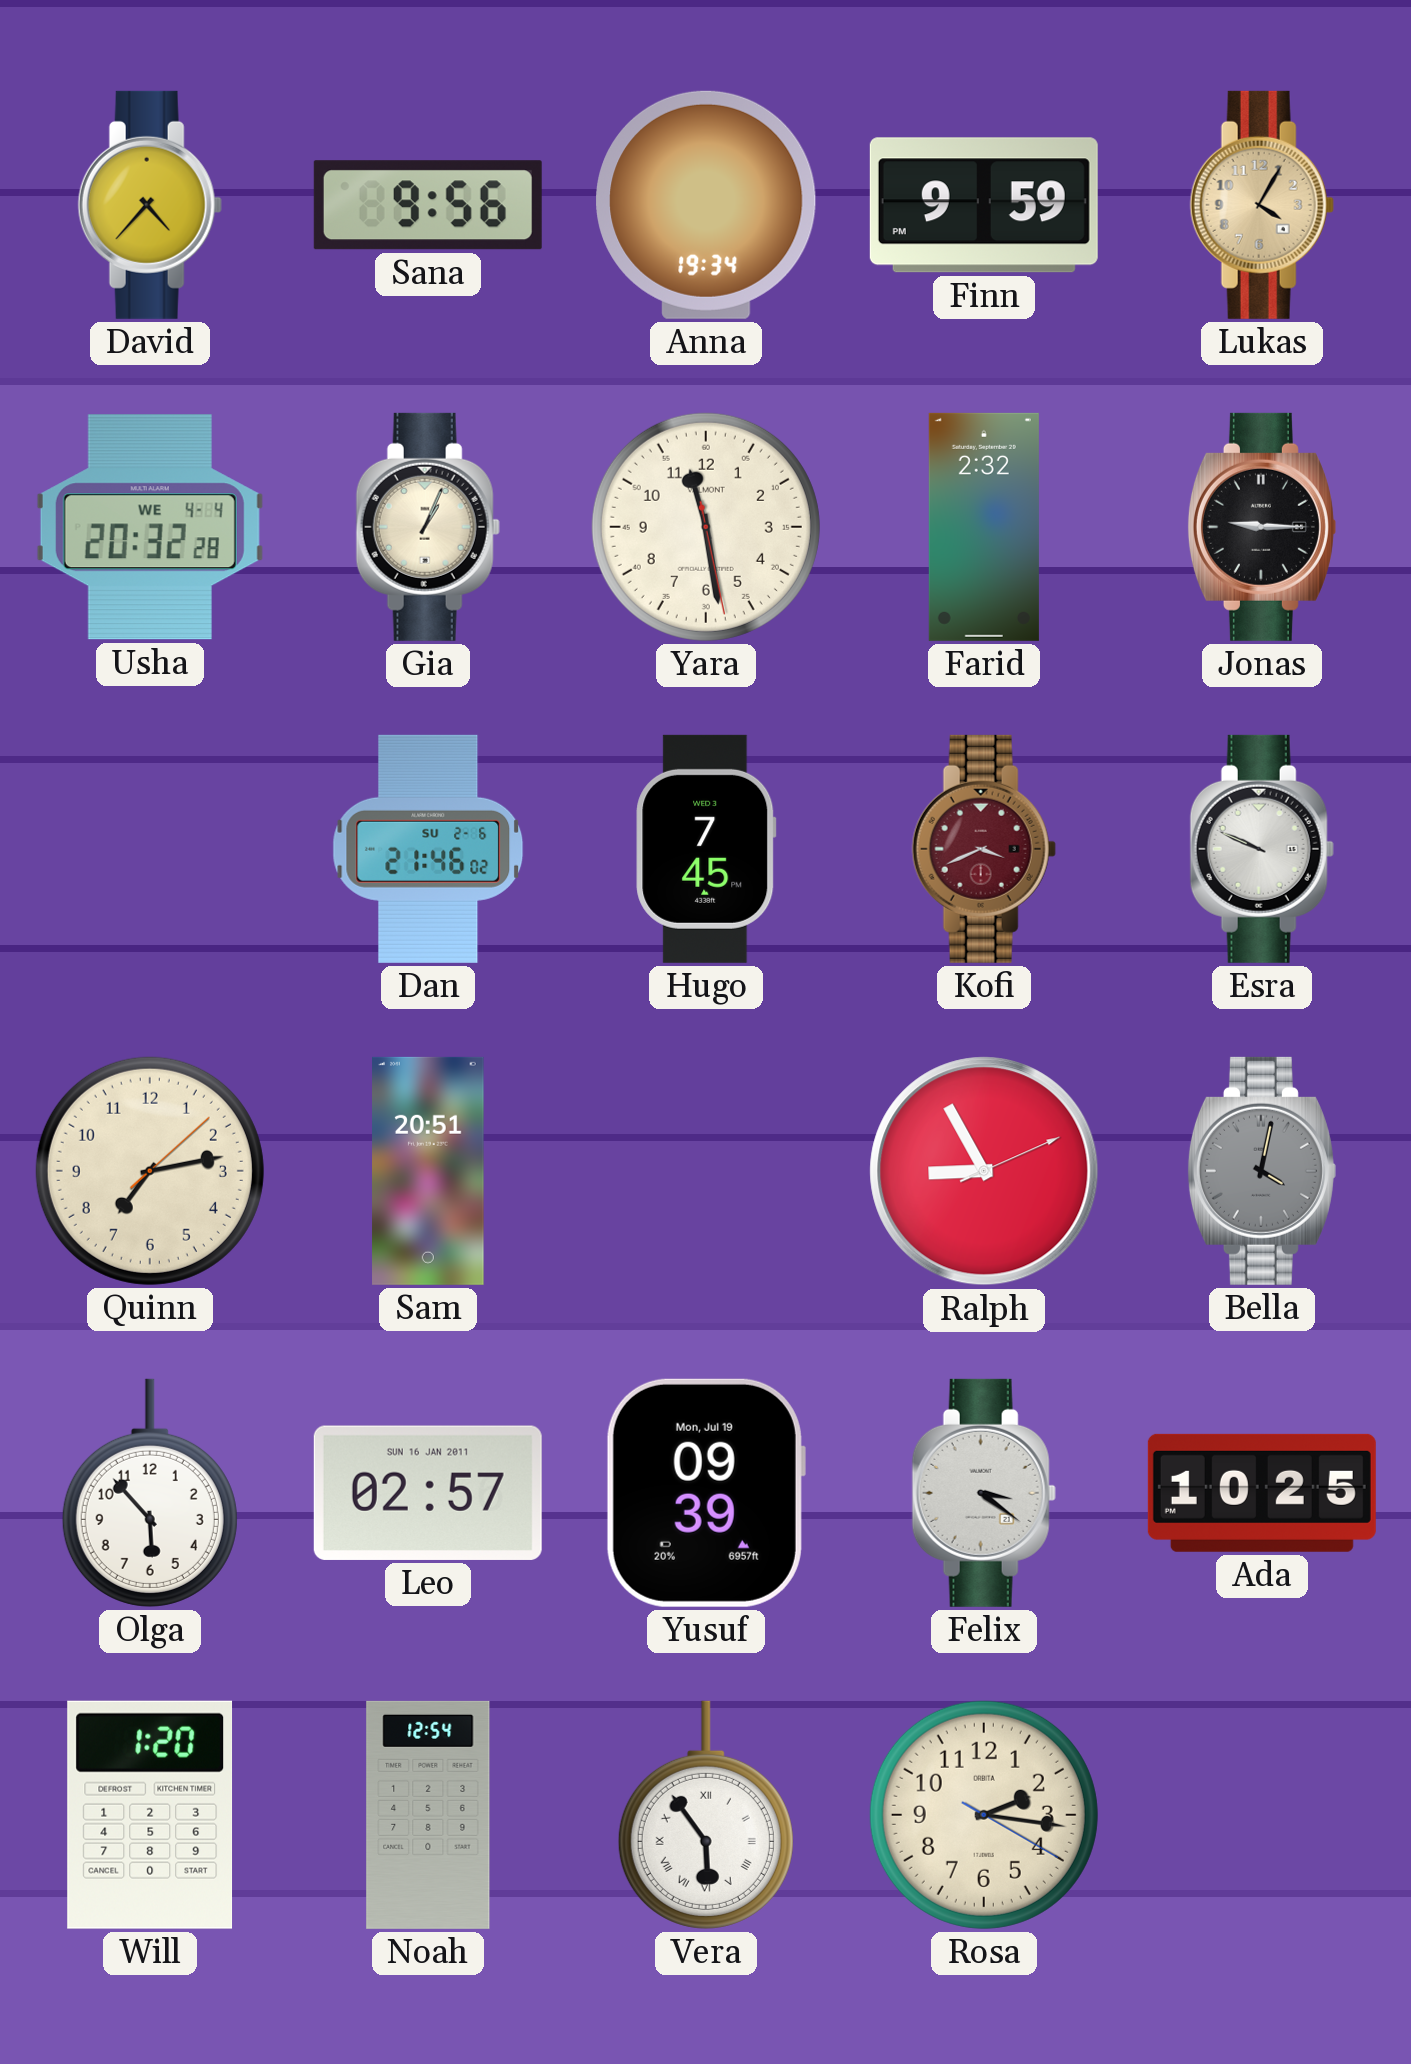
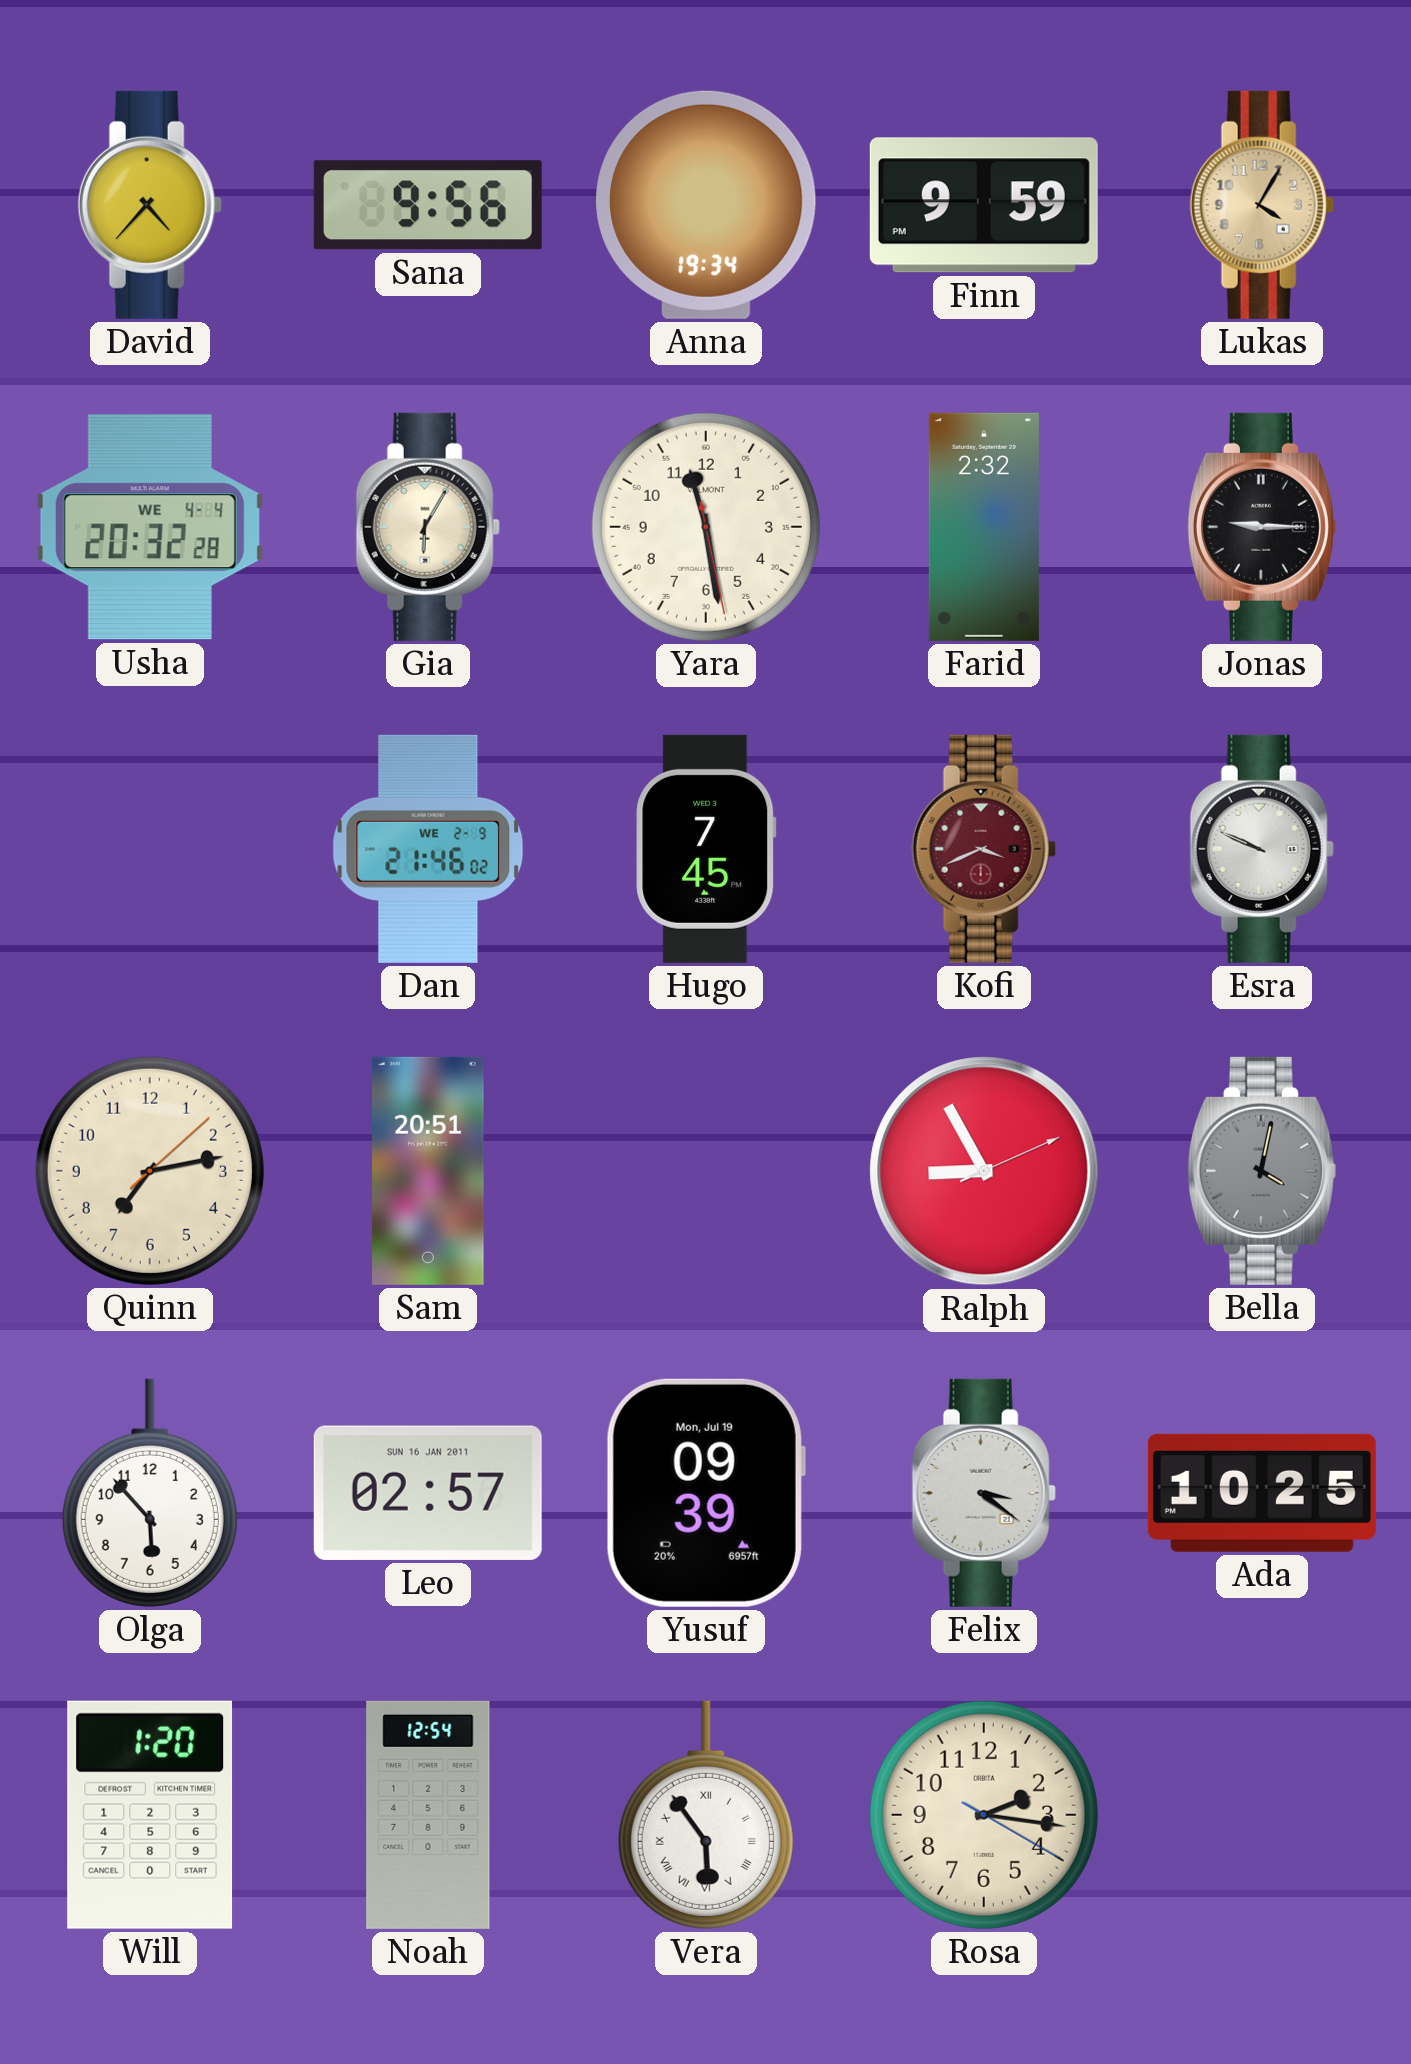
Gia: 1:04 -> 6:05
Dan date: SU 2-6 -> WE 2-9
